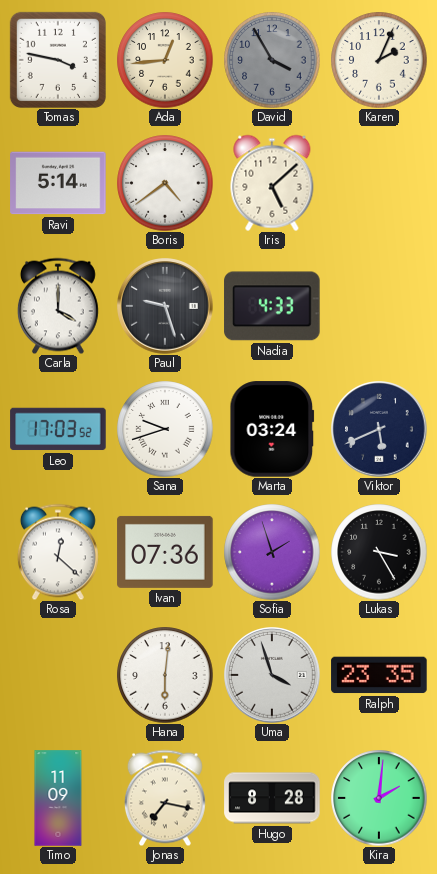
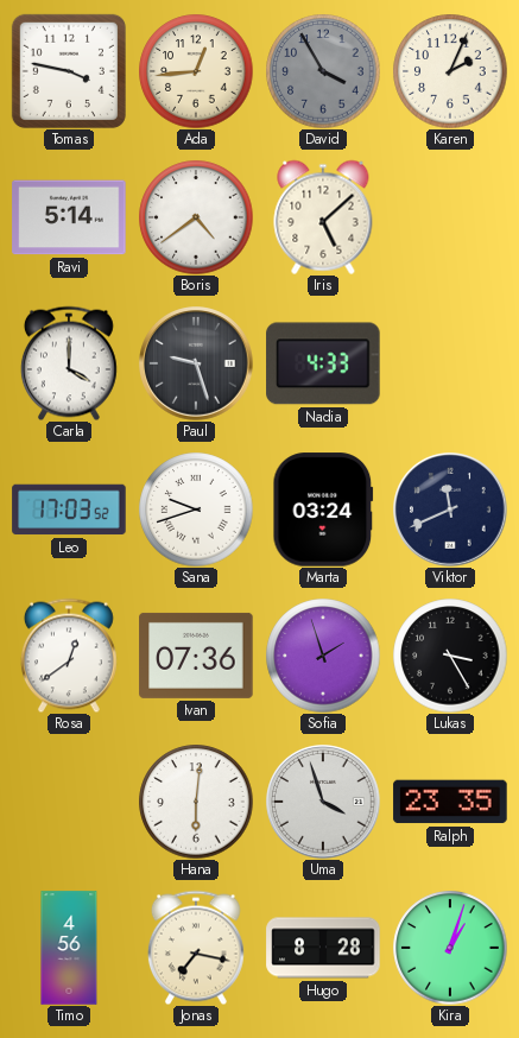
Viktor: 5:41 -> 11:41
Rosa: 12:22 -> 12:39
Timo: 11:09 -> 4:56
Kira: 2:01 -> 1:03
